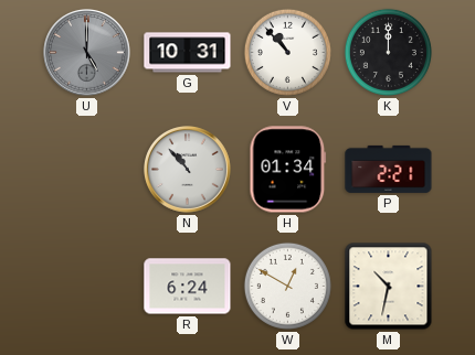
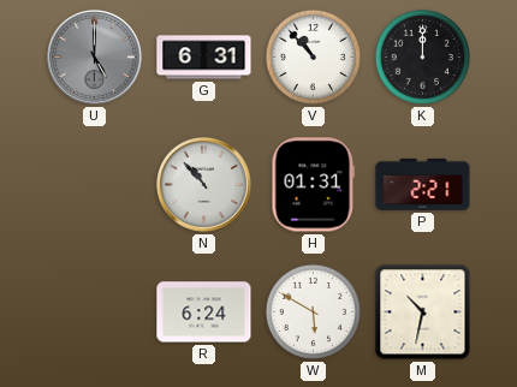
G: 10:31 -> 6:31
H: 01:34 -> 01:31
W: 12:50 -> 5:50
